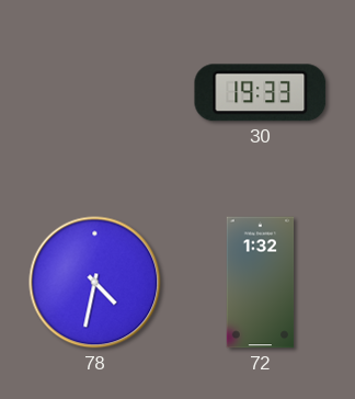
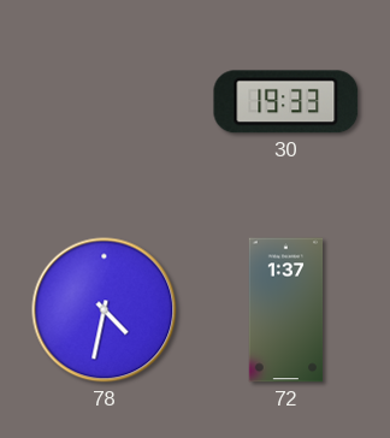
72: 1:32 -> 1:37
